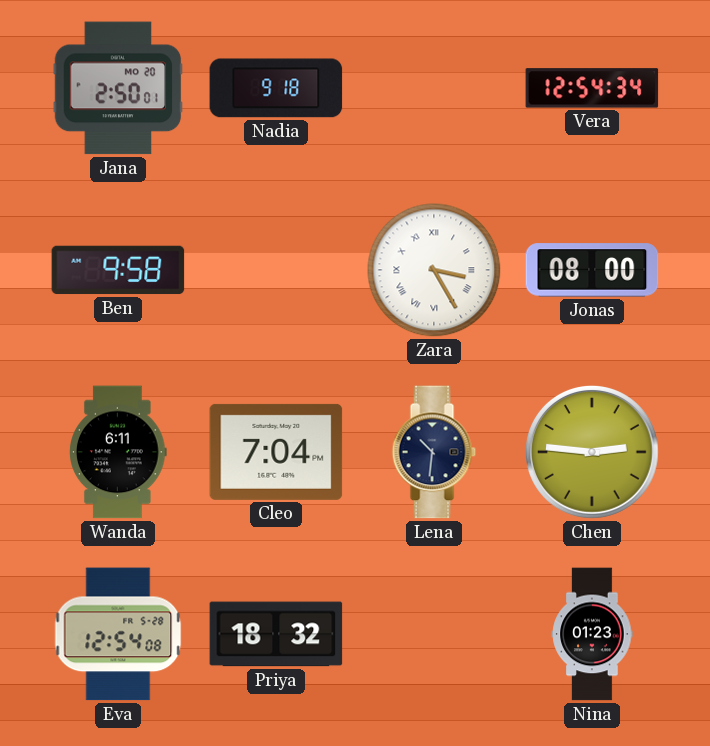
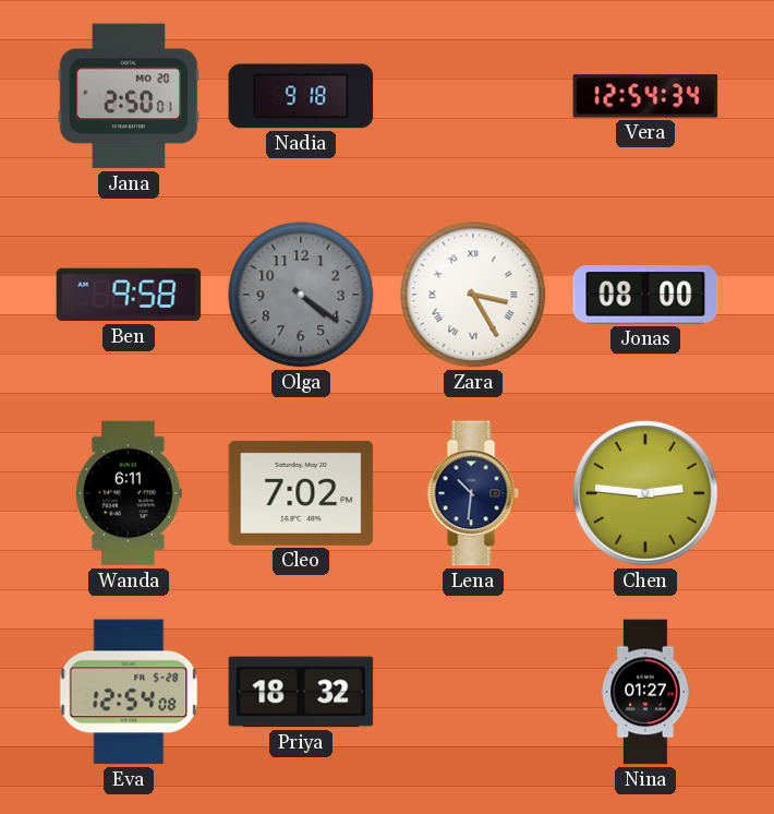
Olga: none -> 4:21
Cleo: 7:04 -> 7:02
Nina: 01:23 -> 01:27
